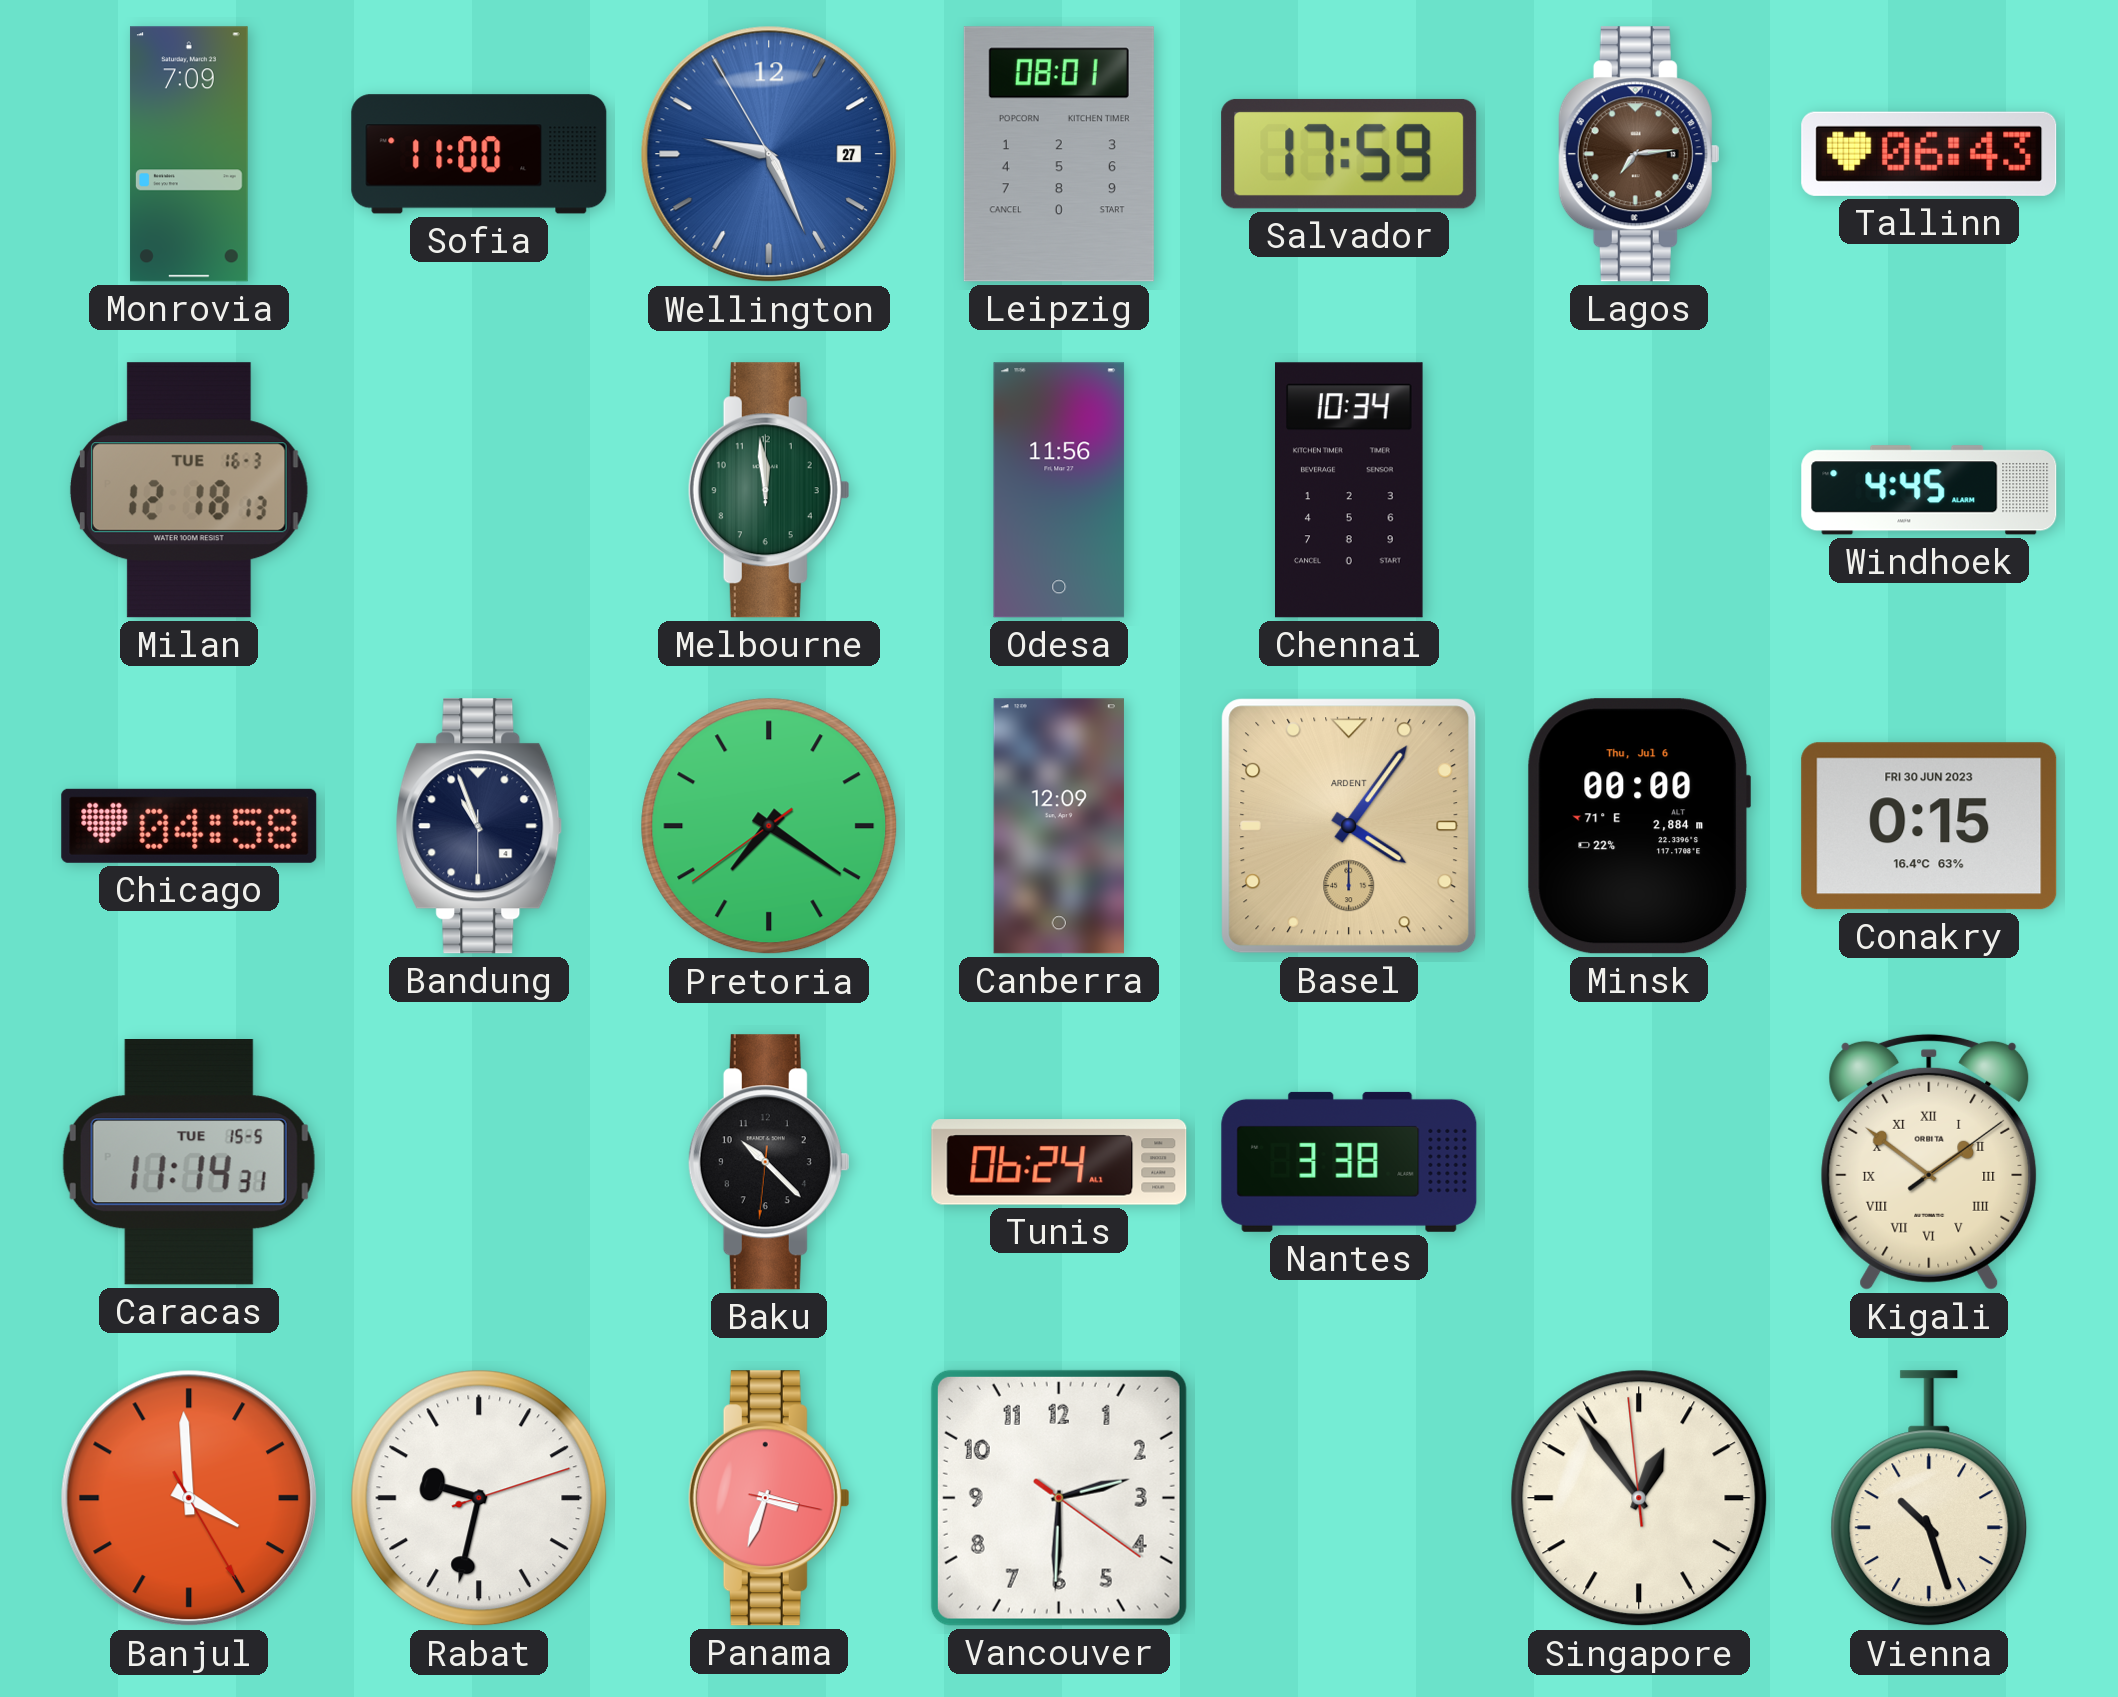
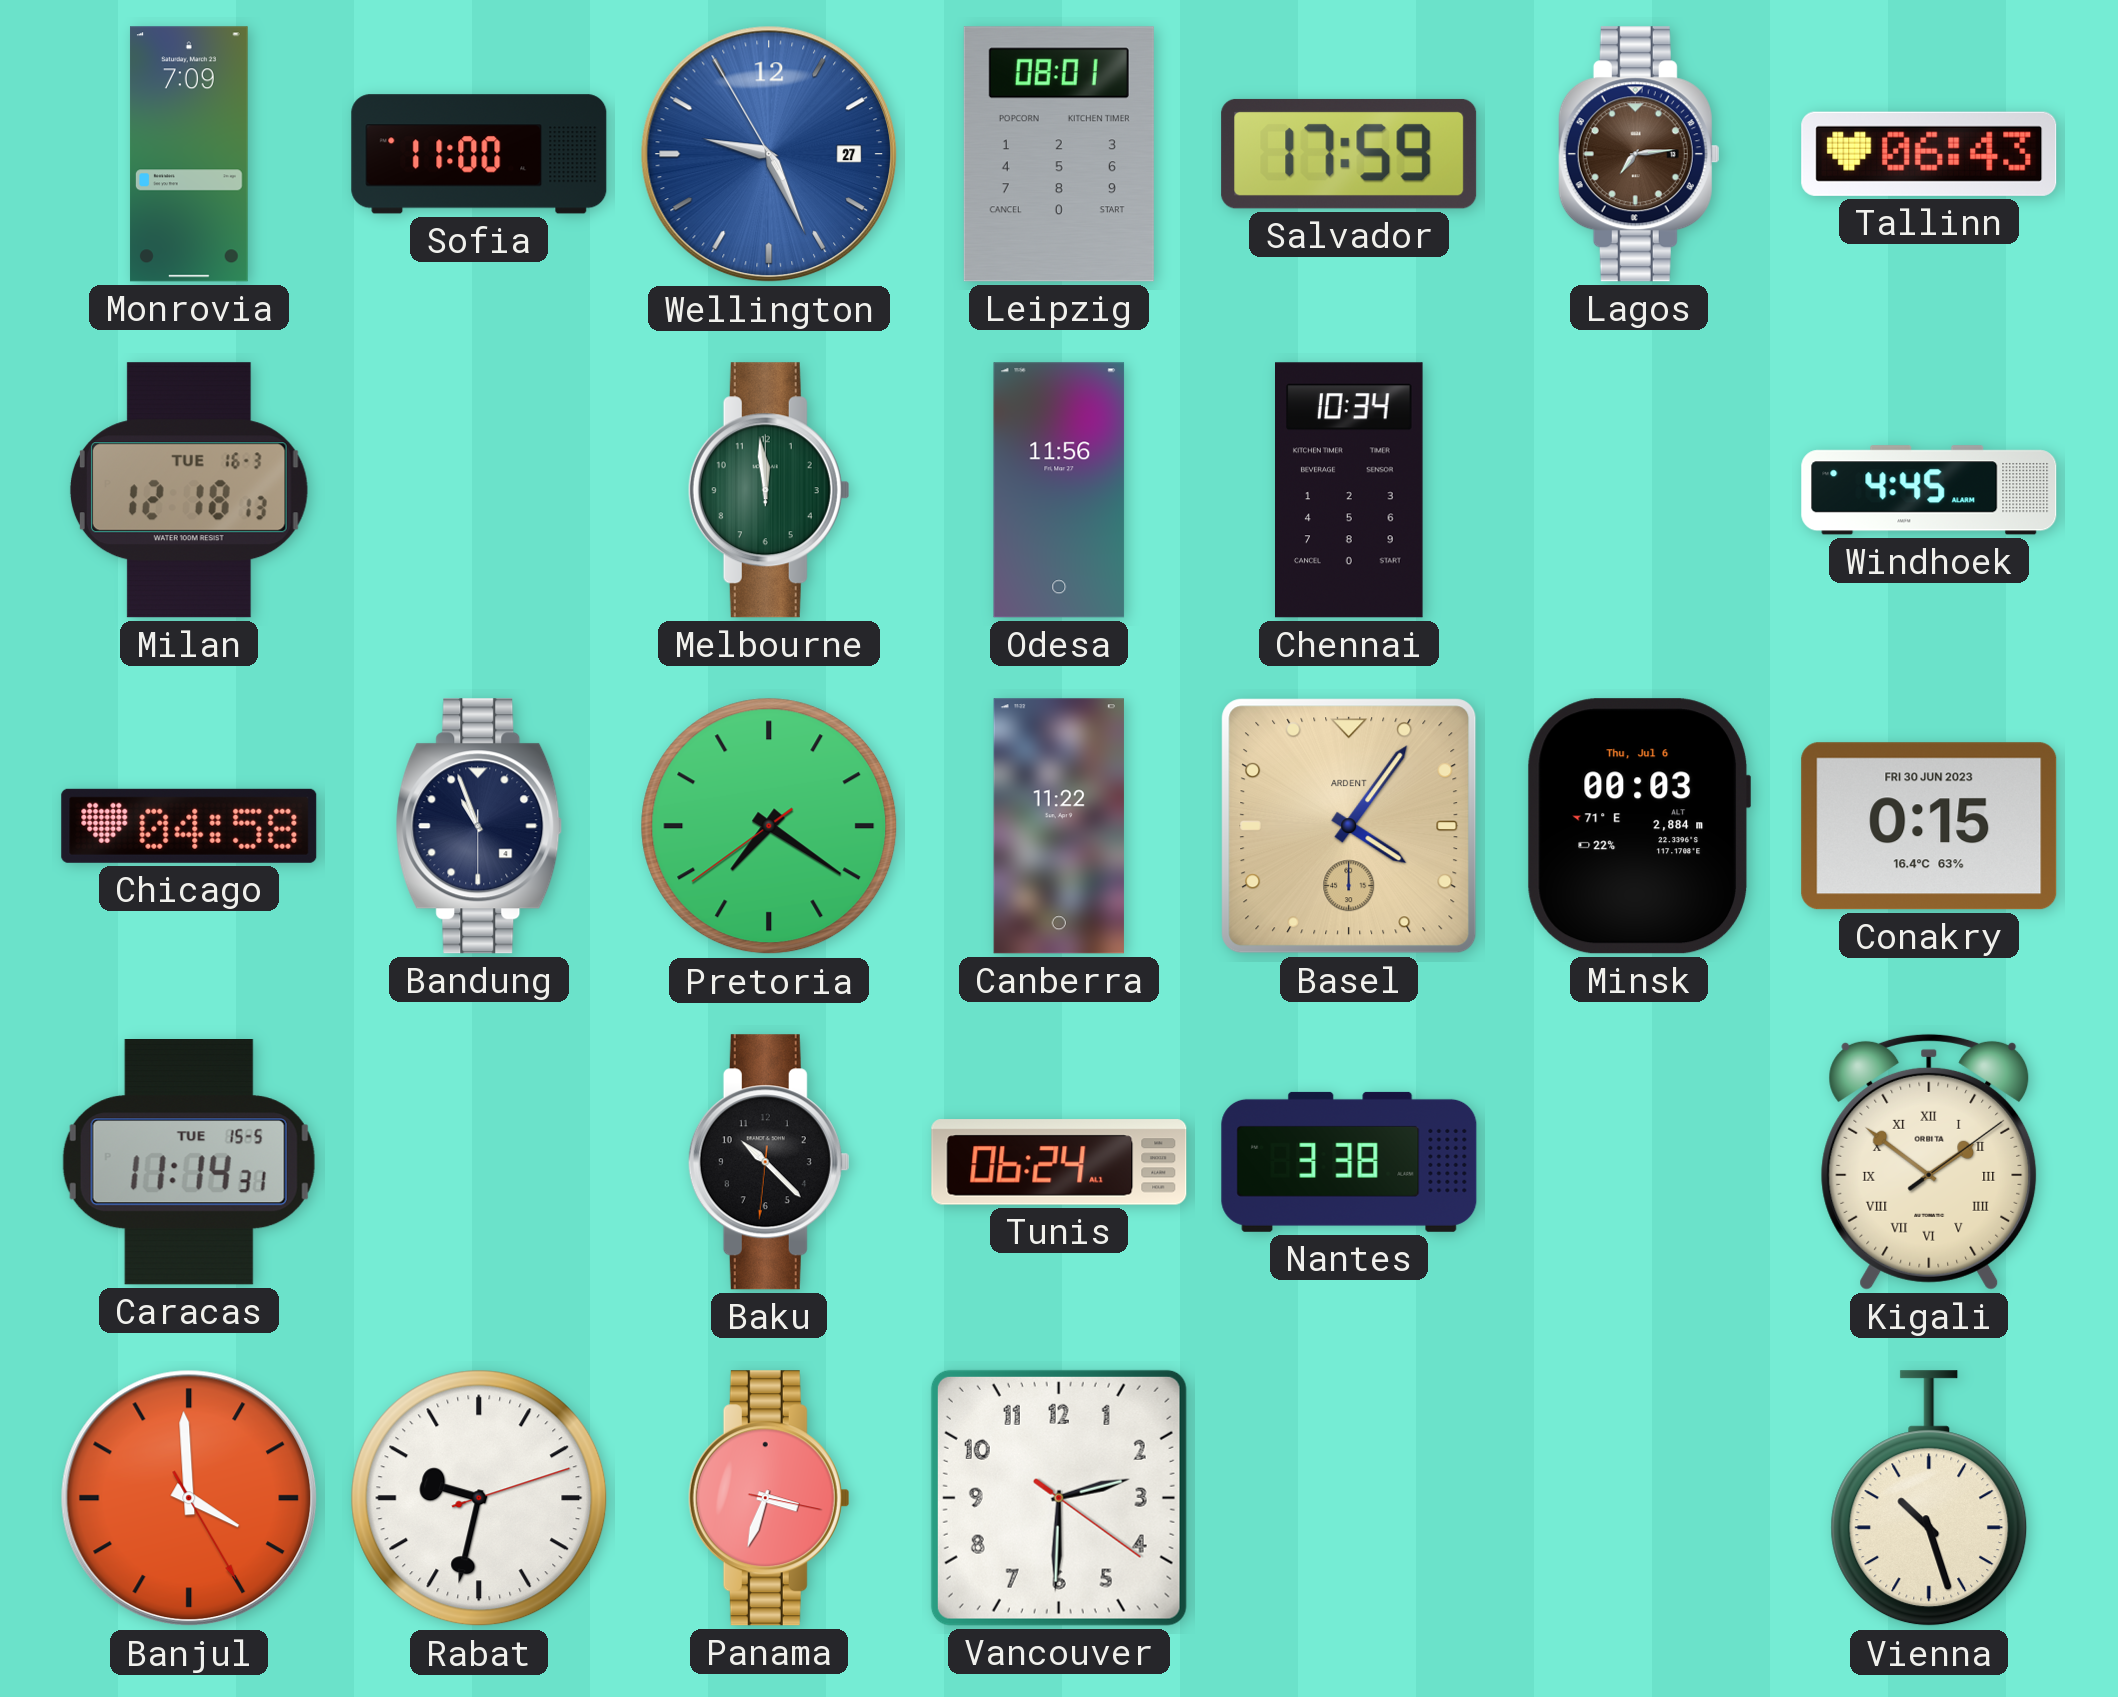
Canberra: 12:09 -> 11:22
Minsk: 00:00 -> 00:03
Singapore: 12:53 -> none
